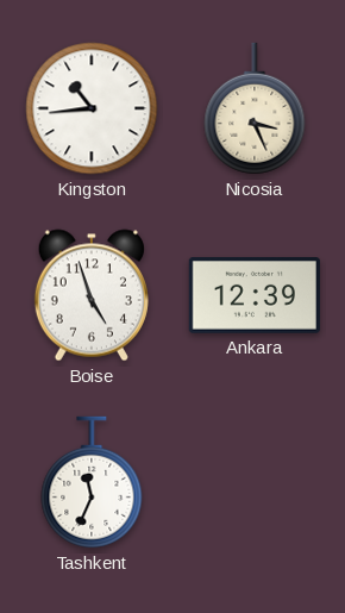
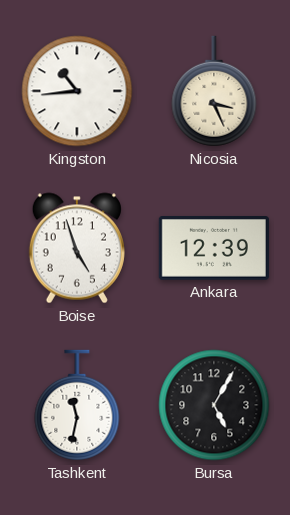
Tashkent: 11:34 -> 11:32
Bursa: none -> 5:05
